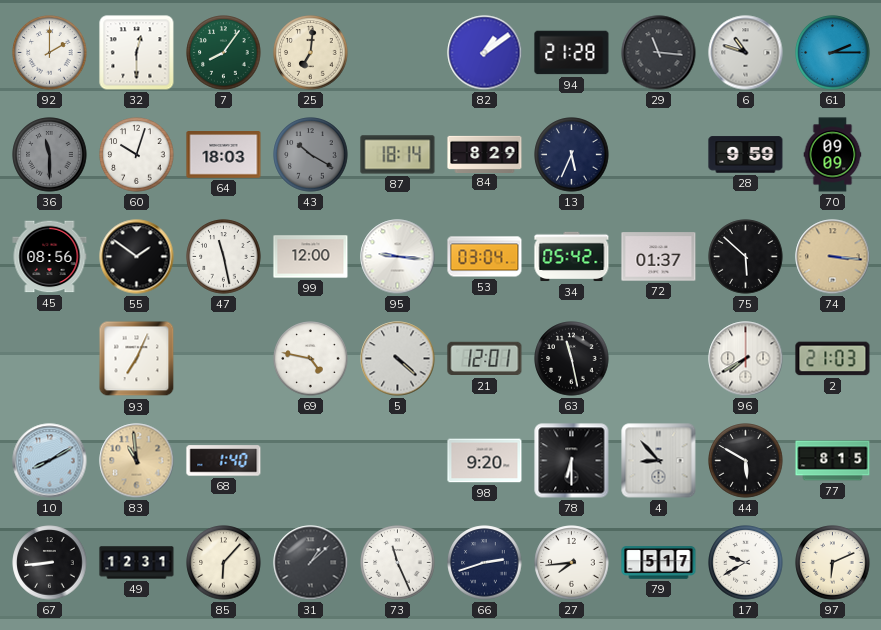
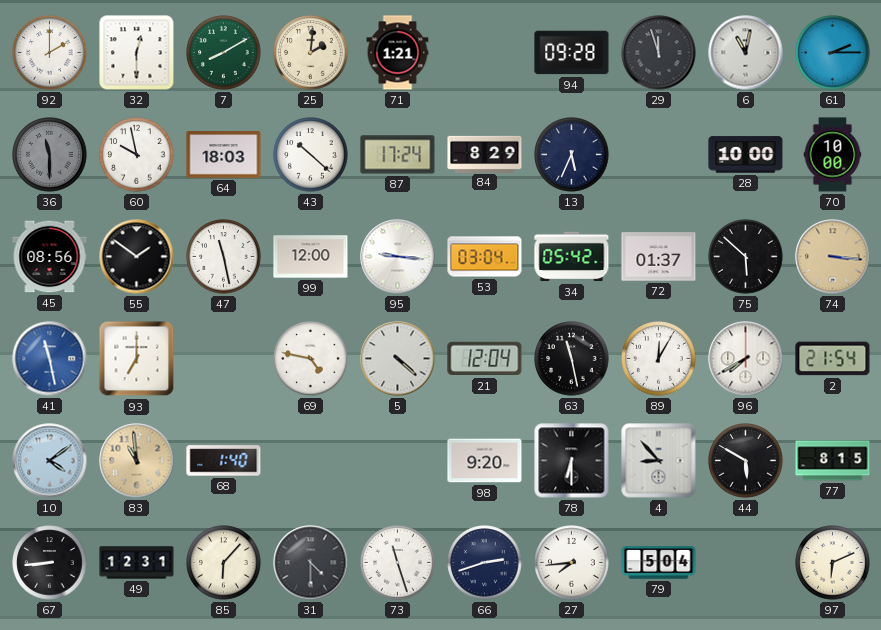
7: 8:06 -> 8:10
25: 7:01 -> 2:01
71: none -> 1:21
82: 1:09 -> none
94: 21:28 -> 09:28
29: 11:16 -> 11:57
6: 10:48 -> 11:02
60: 10:03 -> 9:58
43: 10:20 -> 10:22
43 dial: grey -> white
87: 18:14 -> 17:24
28: 9:59 -> 10:00
70: 09:09 -> 10:00
41: none -> 11:28
93: 7:04 -> 7:00
21: 12:01 -> 12:04
89: none -> 12:05
2: 21:03 -> 21:54
10: 8:10 -> 4:09
31: 1:08 -> 4:30
73: 11:26 -> 11:27
79: 5:17 -> 5:04
17: 9:40 -> none
